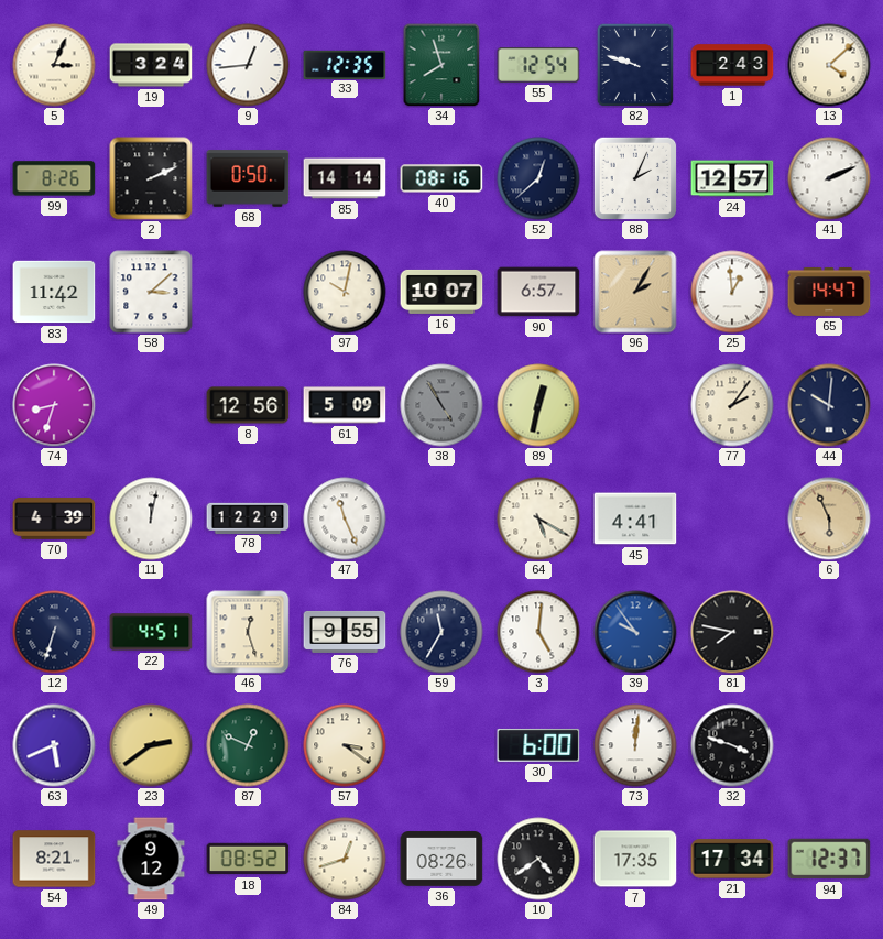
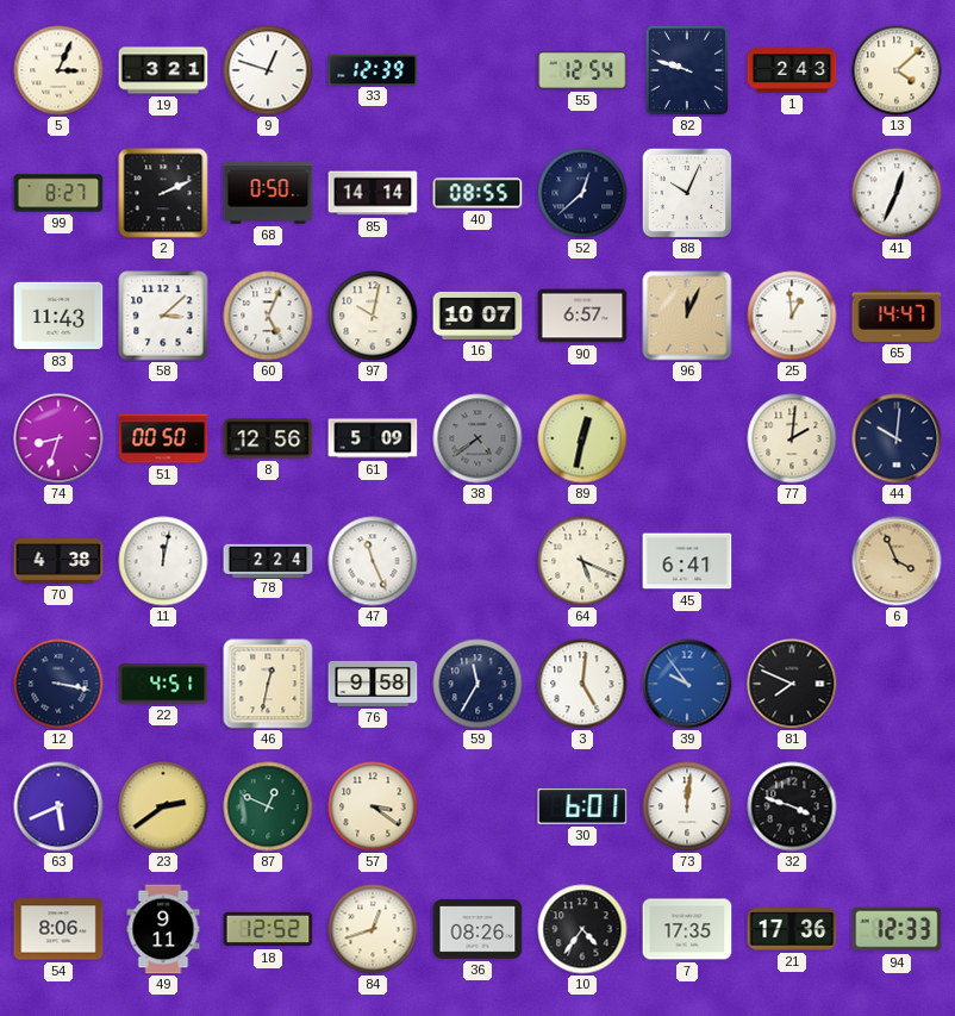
19: 3:24 -> 3:21
9: 12:44 -> 12:48
33: 12:35 -> 12:39
34: 7:57 -> none
99: 8:26 -> 8:27
40: 08:16 -> 08:55
88: 2:04 -> 10:04
24: 12:57 -> none
41: 2:11 -> 12:34
83: 11:42 -> 11:43
60: none -> 5:04
96: 2:05 -> 12:04
51: none -> 00:50
38: 4:55 -> 4:39
77: 2:06 -> 2:01
70: 4:39 -> 4:38
78: 12:29 -> 2:24
64: 5:20 -> 5:19
45: 4:41 -> 6:41
6: 5:56 -> 3:56
12: 6:33 -> 3:17
46: 12:27 -> 12:32
76: 9:55 -> 9:58
81: 7:47 -> 7:49
30: 6:00 -> 6:01
54: 8:21 -> 8:06
49: 9:12 -> 9:11
18: 08:52 -> 12:52
10: 4:39 -> 4:36
21: 17:34 -> 17:36
94: 12:37 -> 12:33
